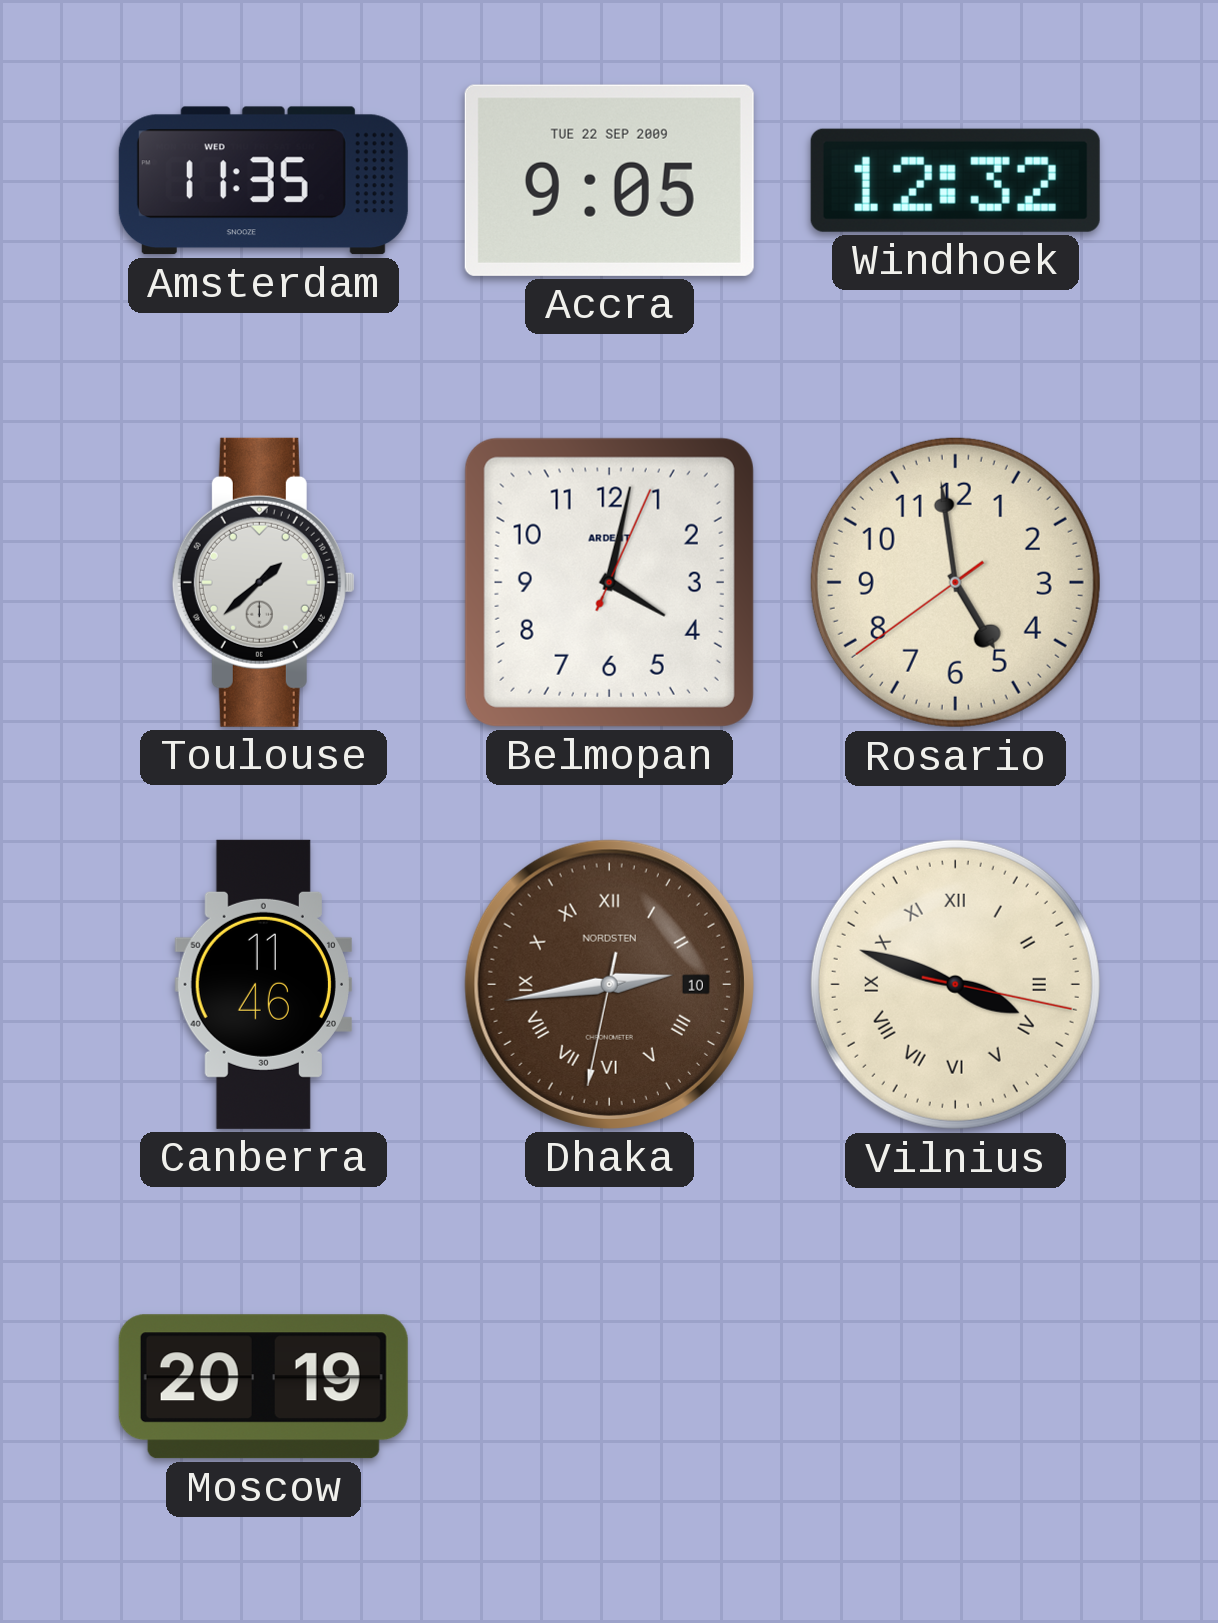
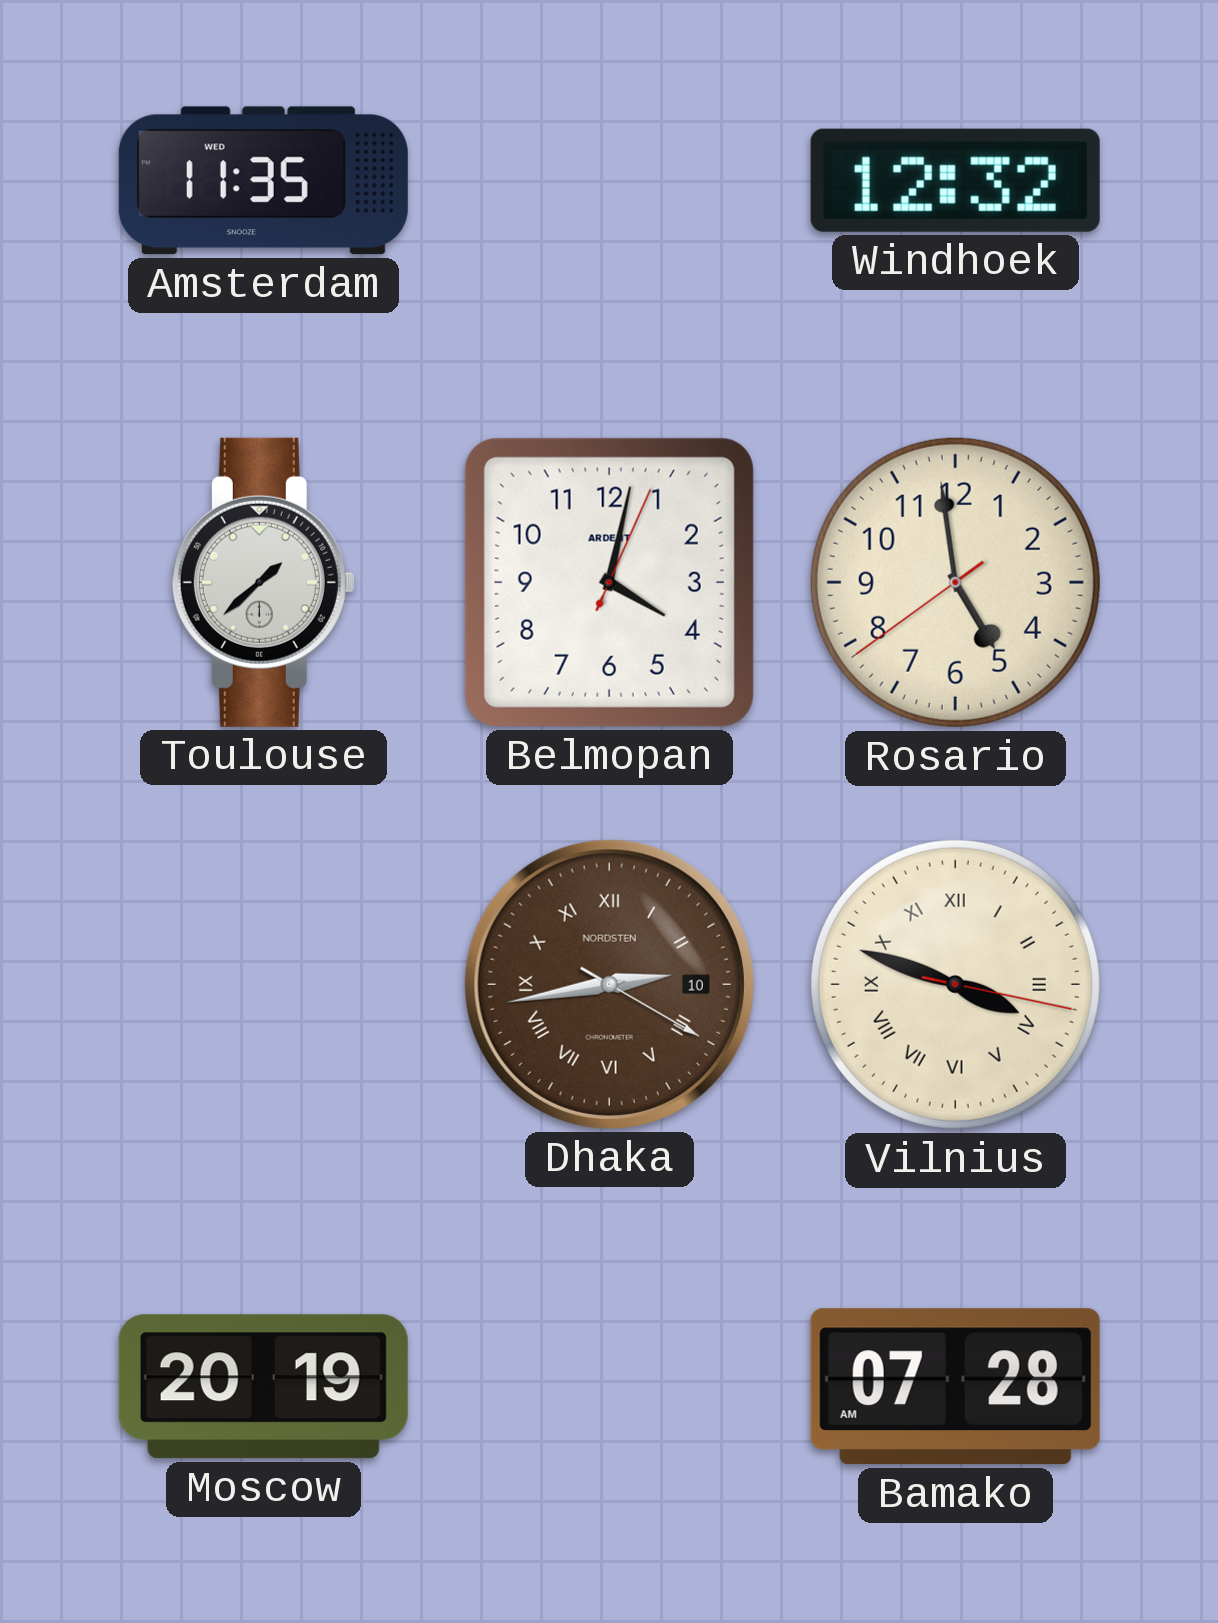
Accra: 9:05 -> none
Canberra: 11:46 -> none
Dhaka: 2:43:32 -> 2:43:20
Bamako: none -> 07:28
